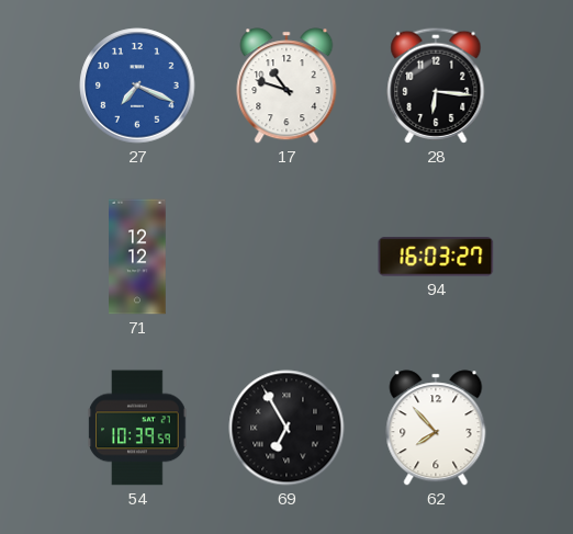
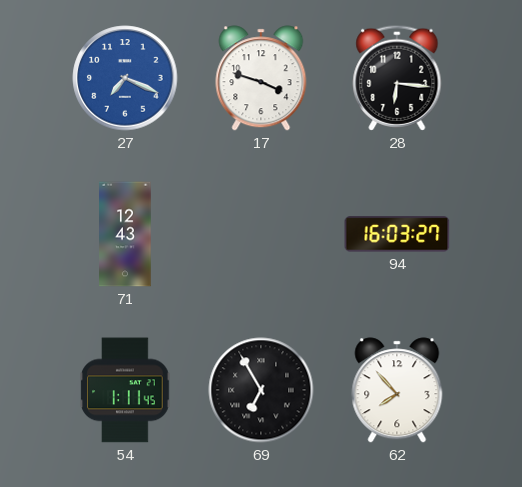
17: 10:48 -> 3:48
71: 12:12 -> 12:43
54: 10:39 -> 1:11
